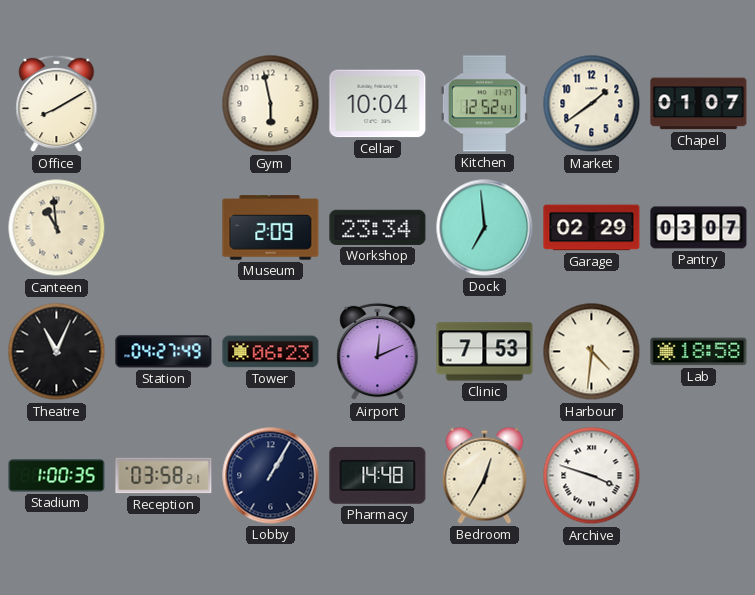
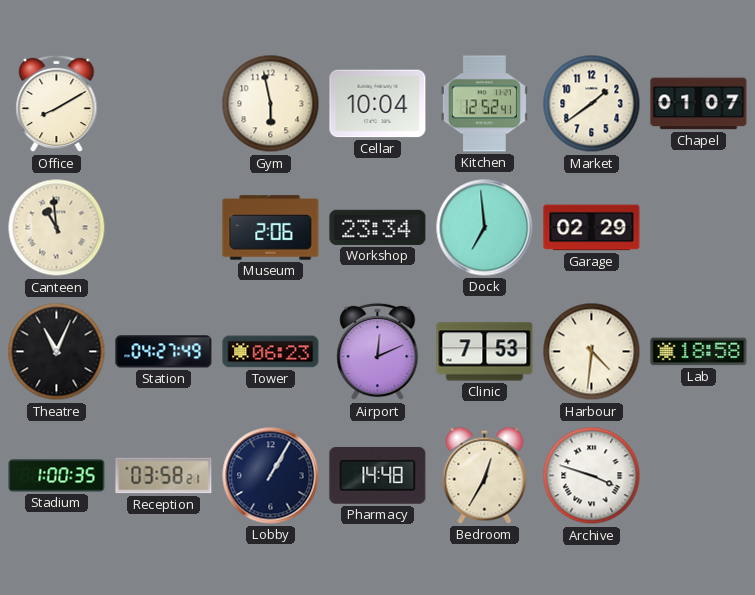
Museum: 2:09 -> 2:06
Pantry: 03:07 -> none
